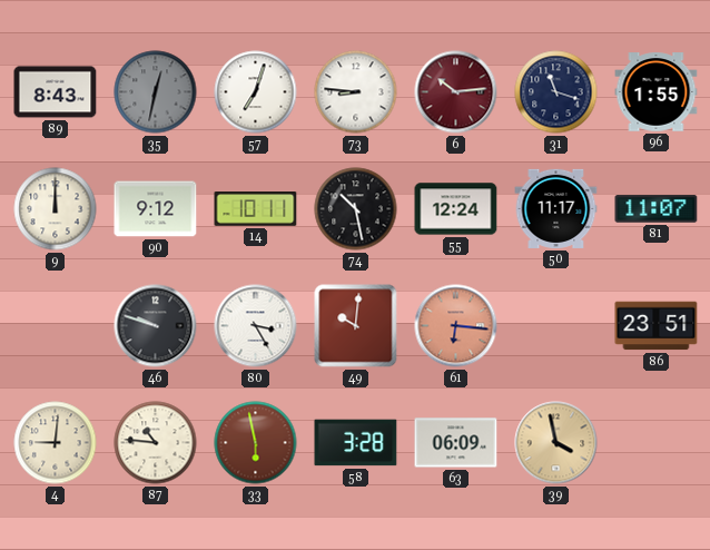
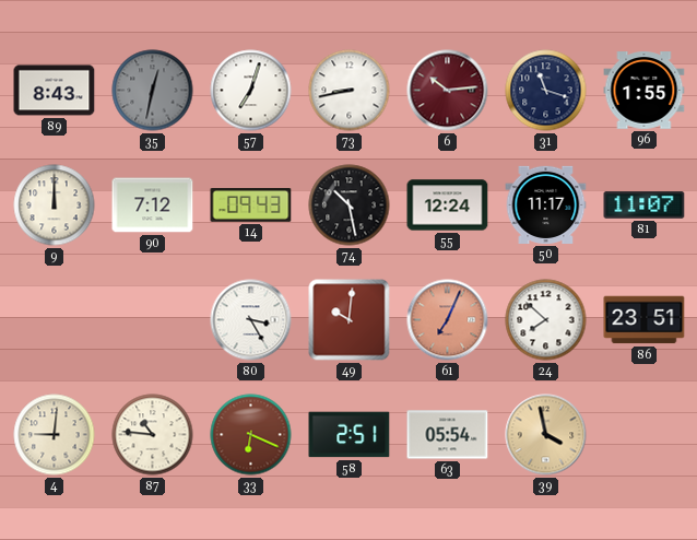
73: 8:46 -> 8:43
90: 9:12 -> 7:12
14: 10:11 -> 09:43
46: 9:48 -> none
61: 6:16 -> 7:04
24: none -> 7:52
33: 5:58 -> 6:19
58: 3:28 -> 2:51
63: 06:09 -> 05:54
